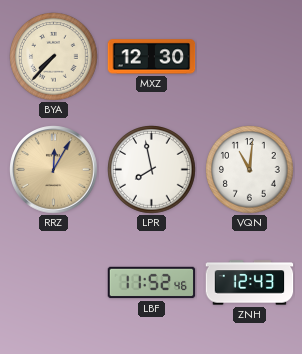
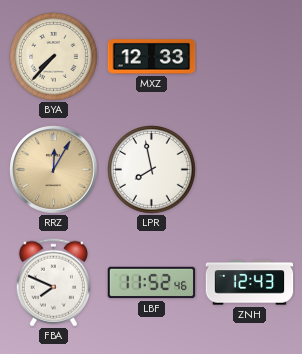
MXZ: 12:30 -> 12:33
VQN: 11:01 -> none
FBA: none -> 7:49
